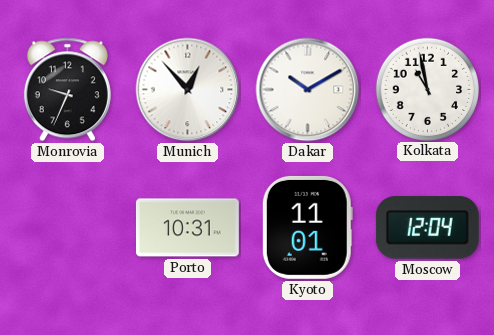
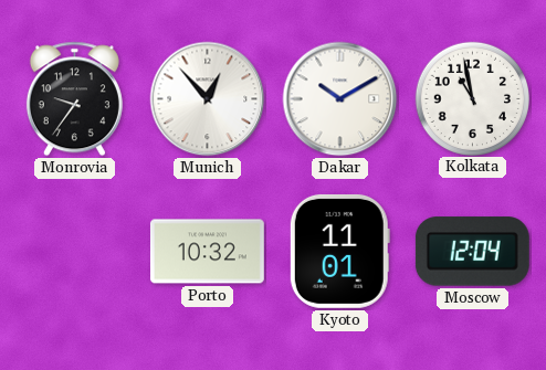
Monrovia: 9:34 -> 9:36
Porto: 10:31 -> 10:32
